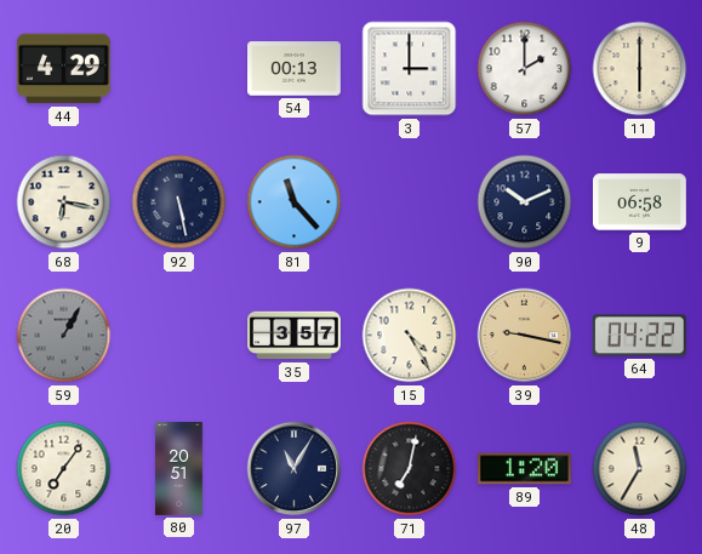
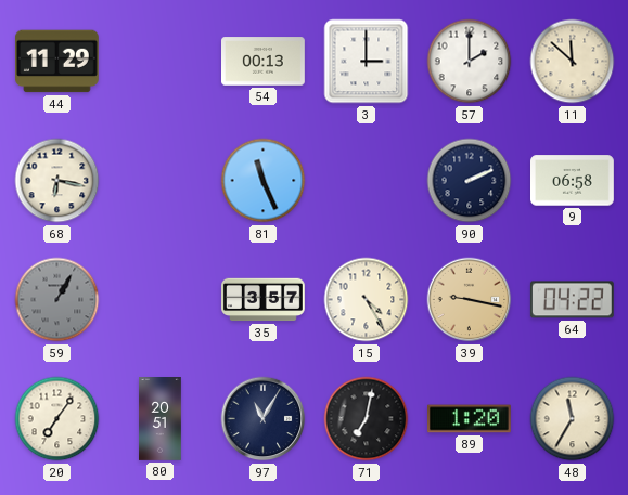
44: 4:29 -> 11:29
11: 6:00 -> 11:52
92: 5:28 -> none
81: 11:23 -> 11:26
90: 10:11 -> 2:11
